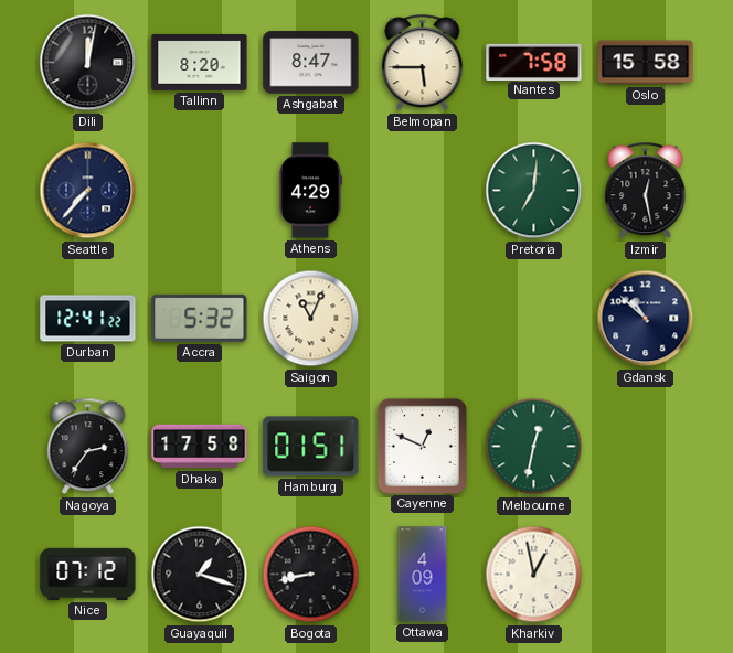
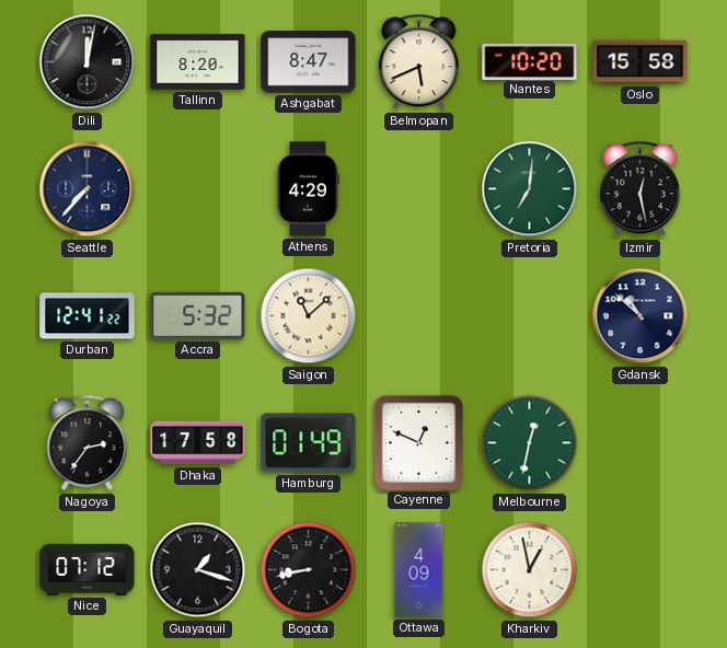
Belmopan: 5:45 -> 5:41
Nantes: 7:58 -> 10:20
Saigon: 11:04 -> 11:08
Hamburg: 01:51 -> 01:49
